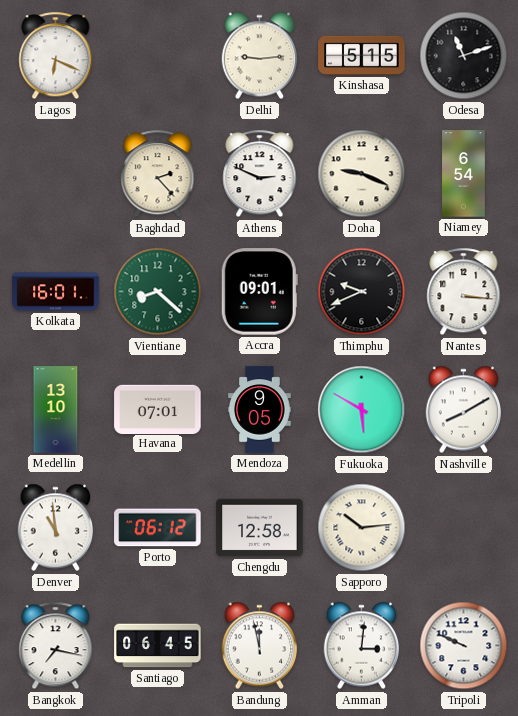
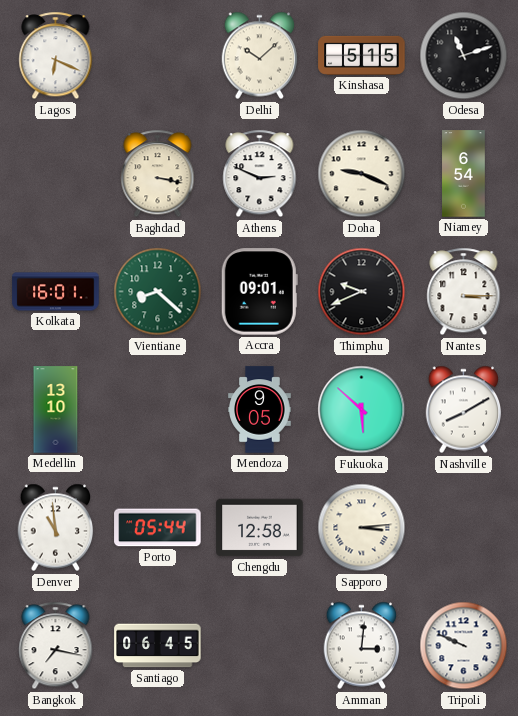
Delhi: 9:14 -> 10:08
Baghdad: 2:23 -> 3:17
Nantes: 3:16 -> 3:15
Havana: 07:01 -> none
Fukuoka: 5:50 -> 5:52
Porto: 06:12 -> 05:44
Sapporo: 10:14 -> 3:14
Bandung: 11:58 -> none
